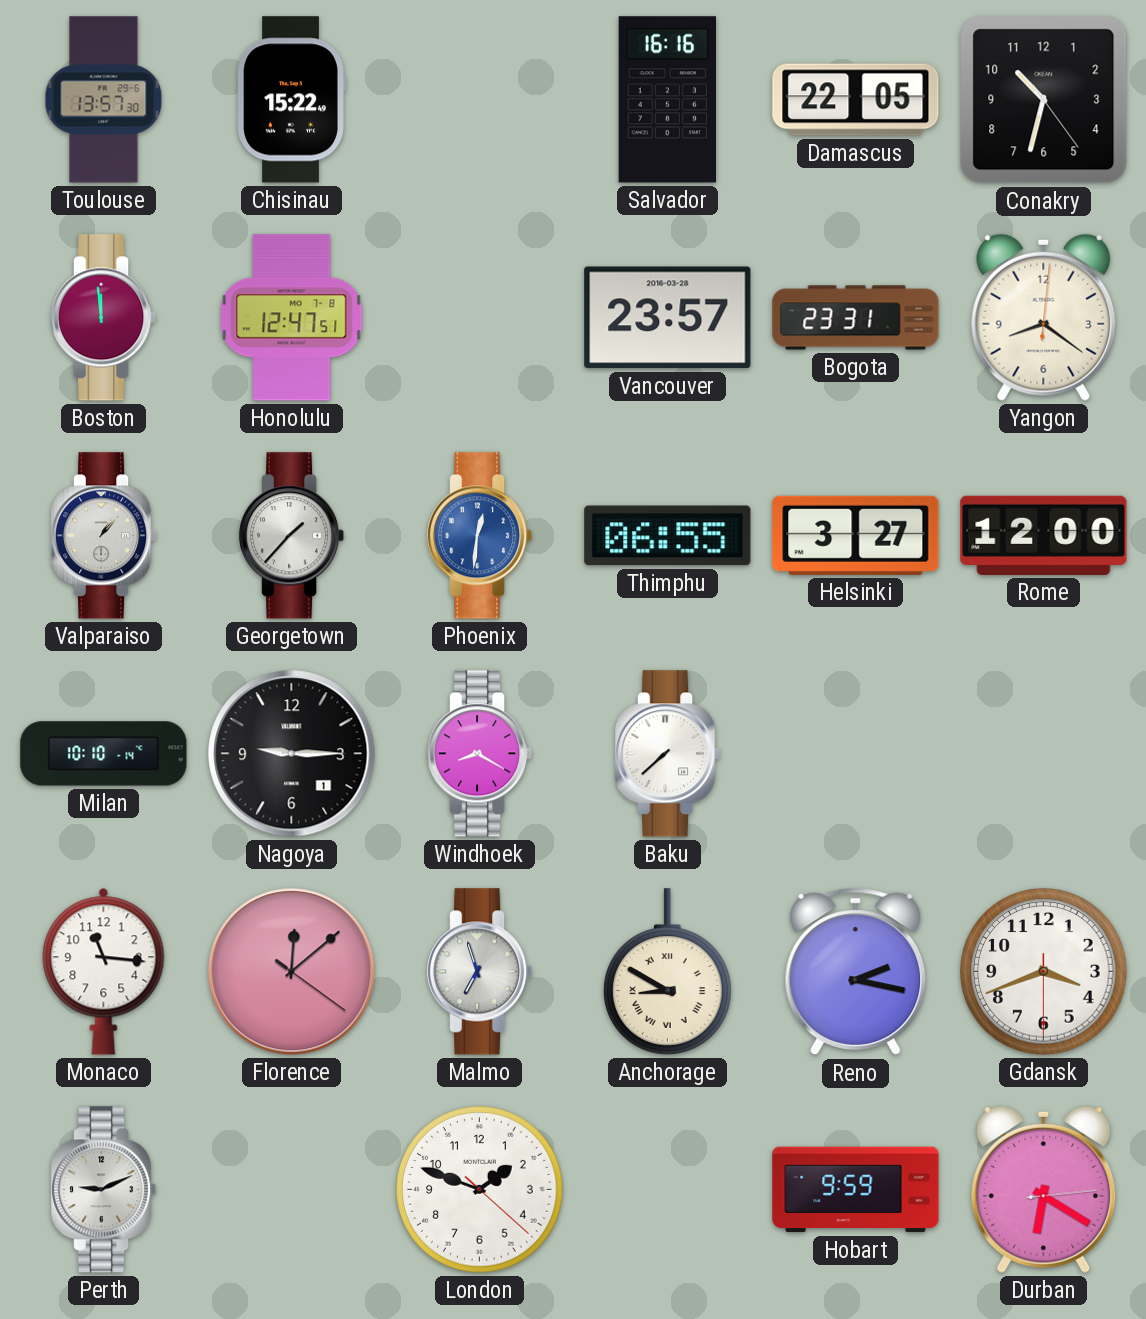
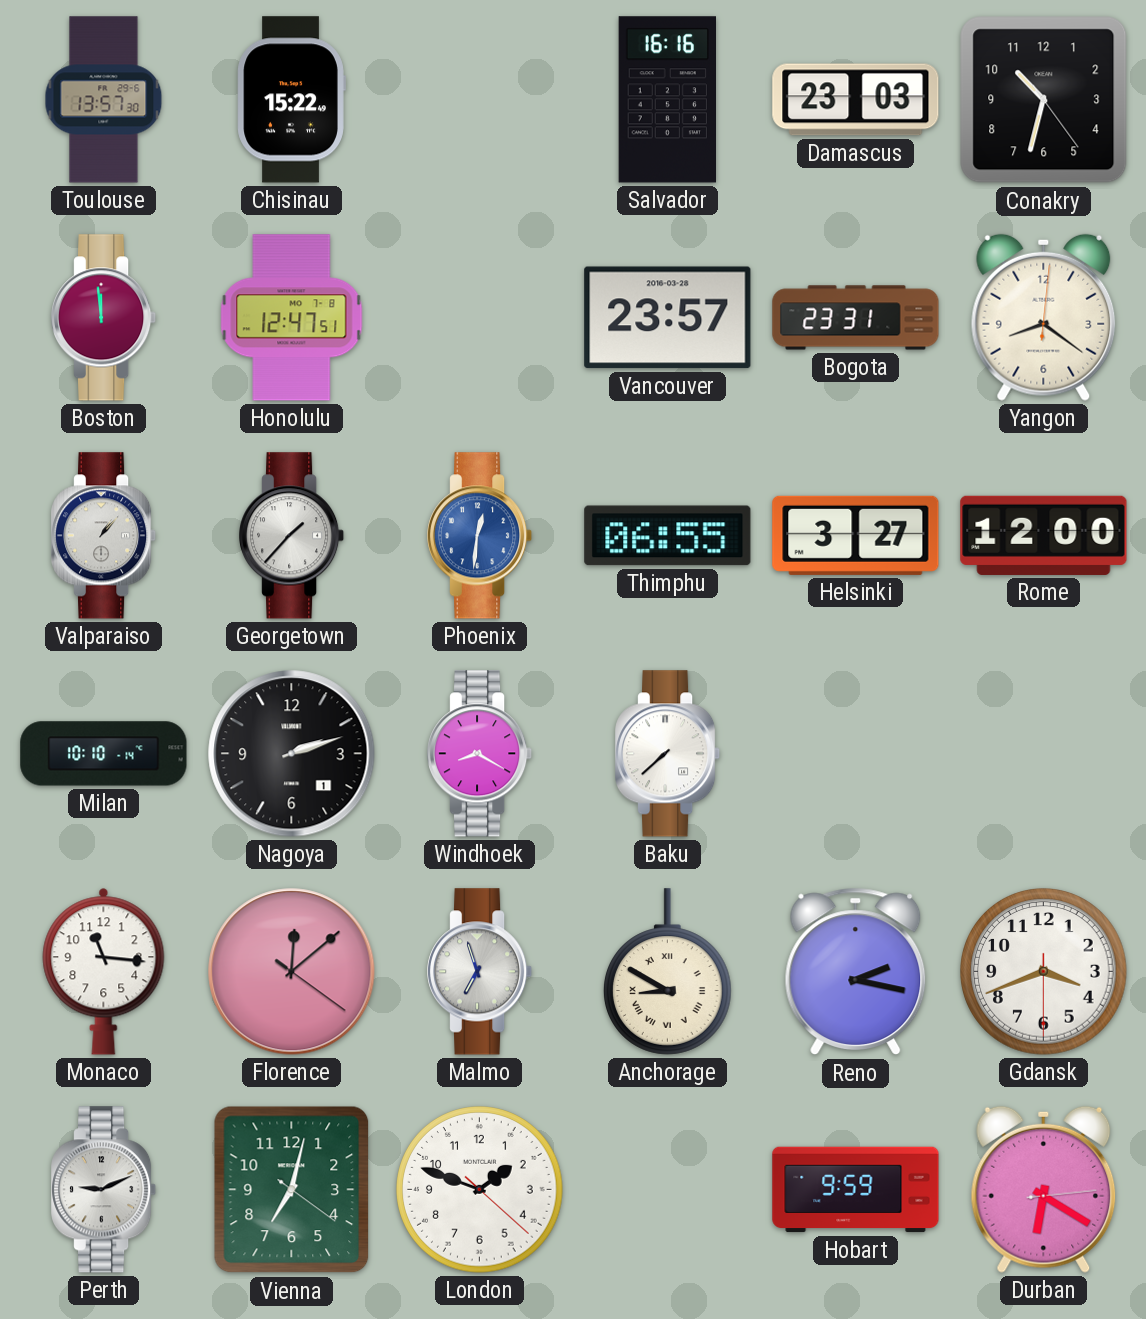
Damascus: 22:05 -> 23:03
Nagoya: 9:15 -> 2:12
Vienna: none -> 7:02
